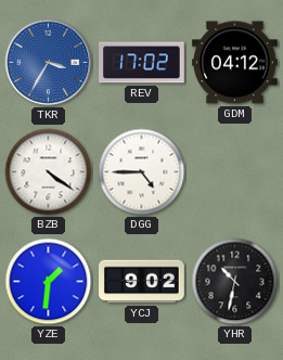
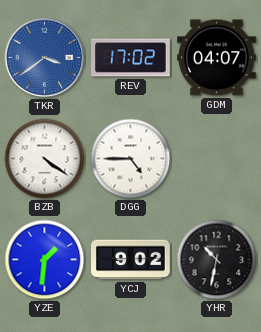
TKR: 3:35 -> 3:39
GDM: 04:12 -> 04:07
